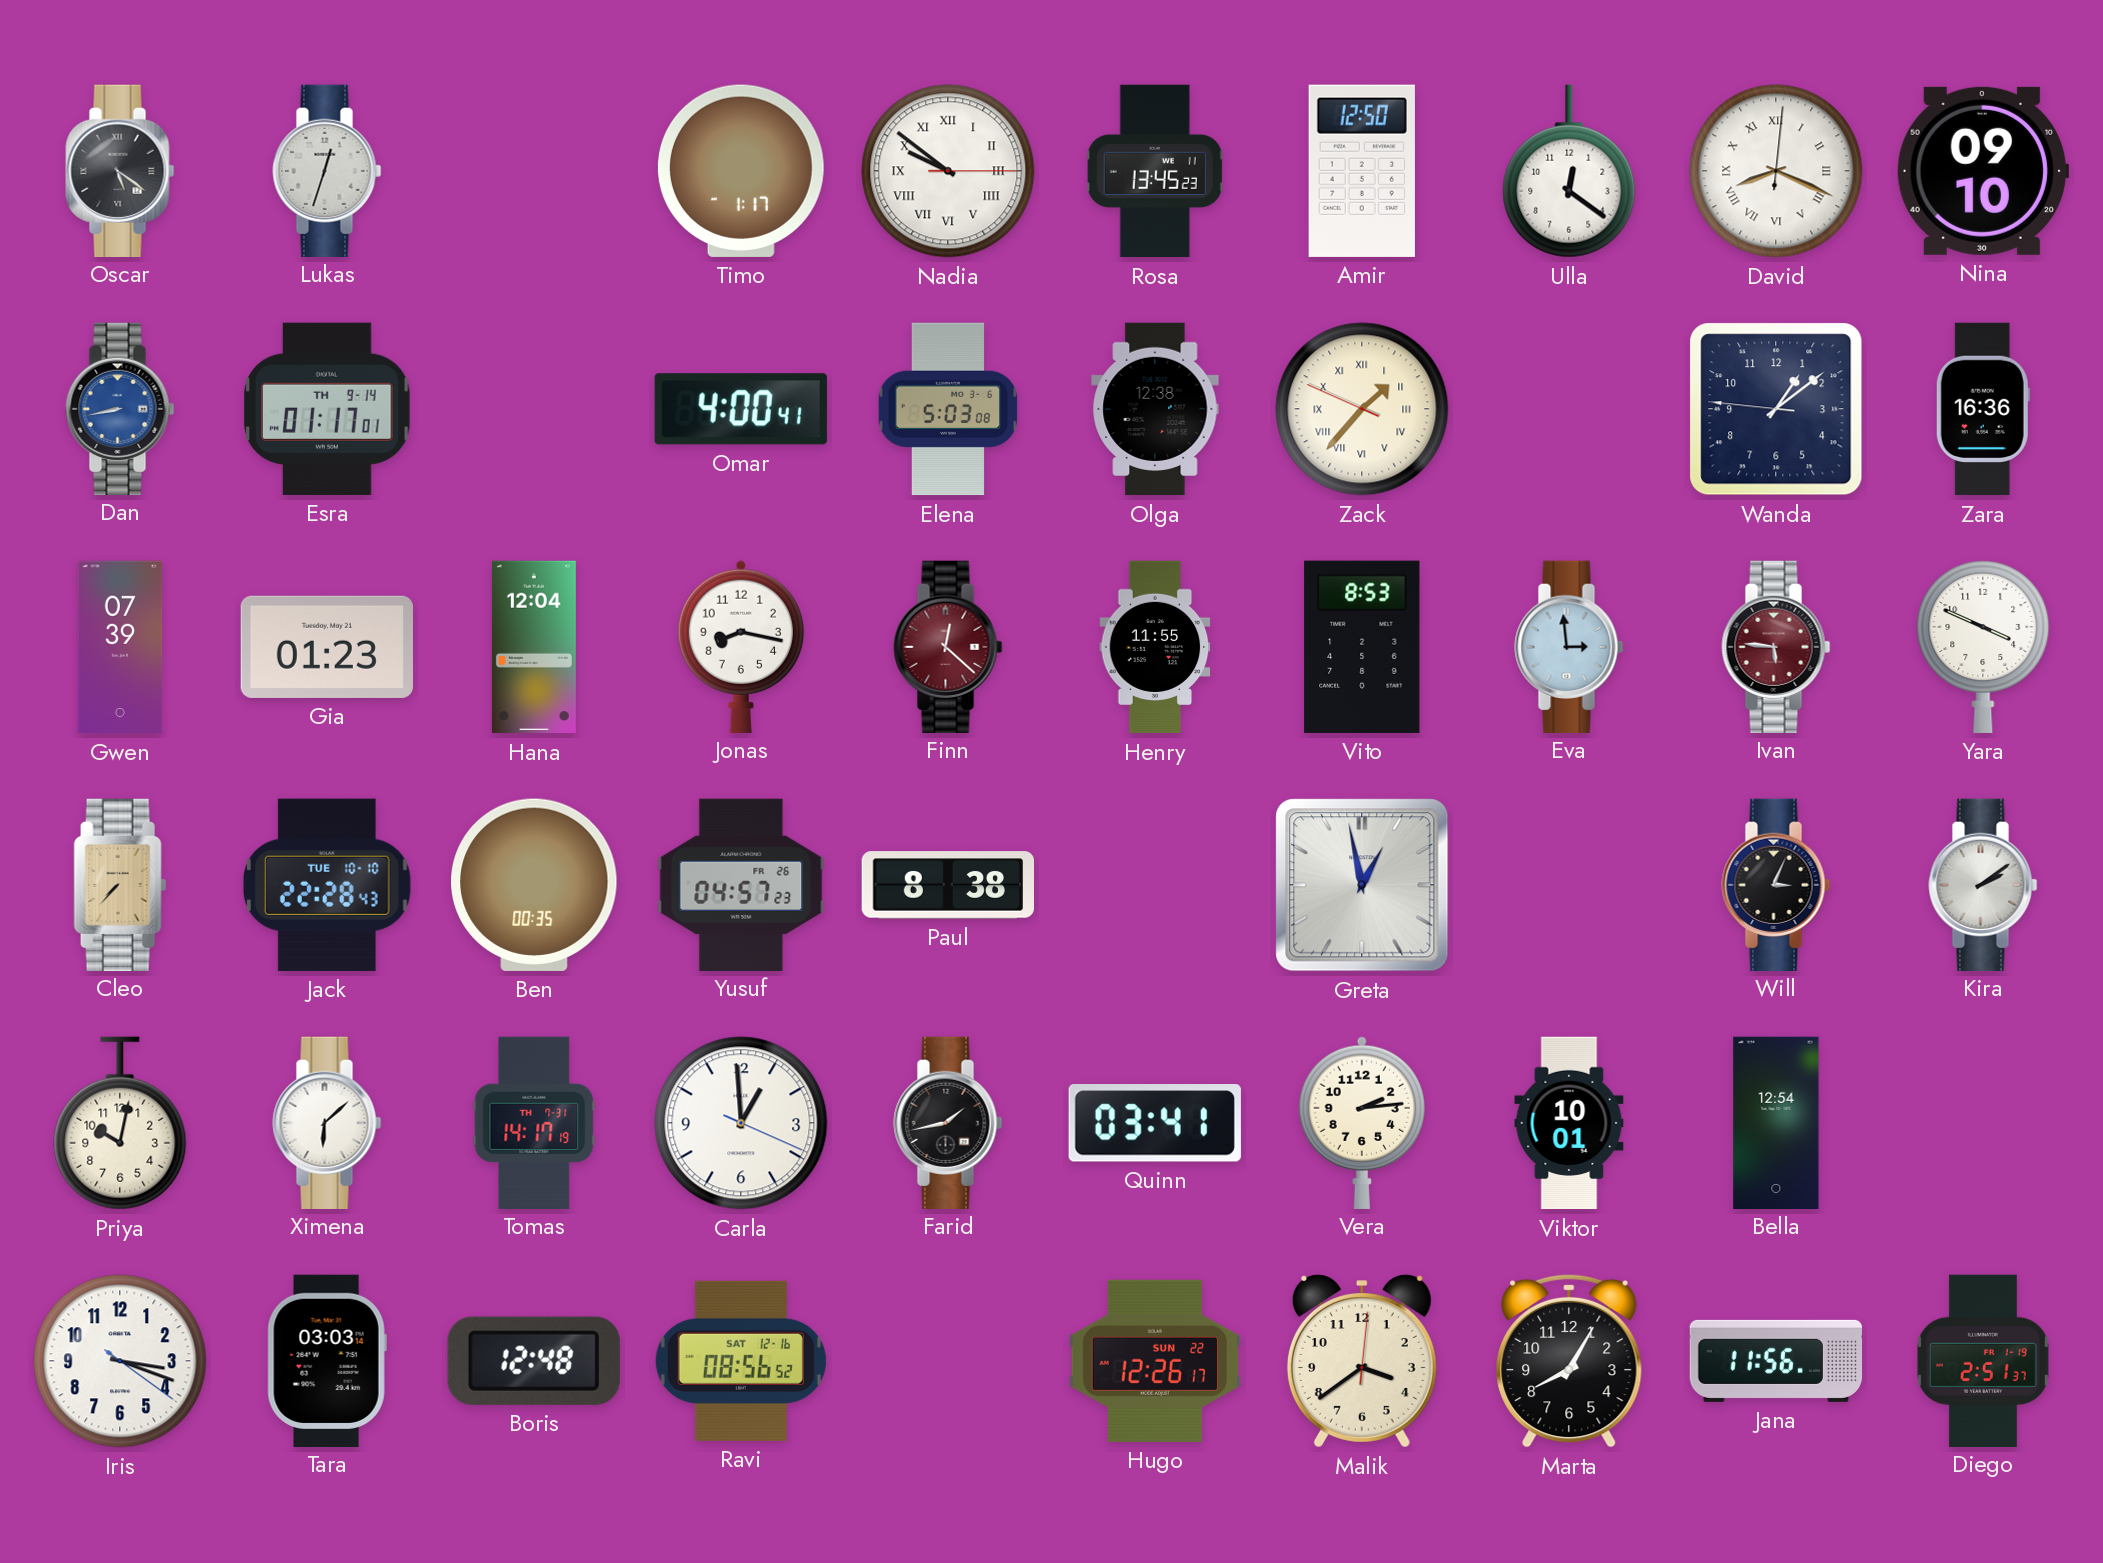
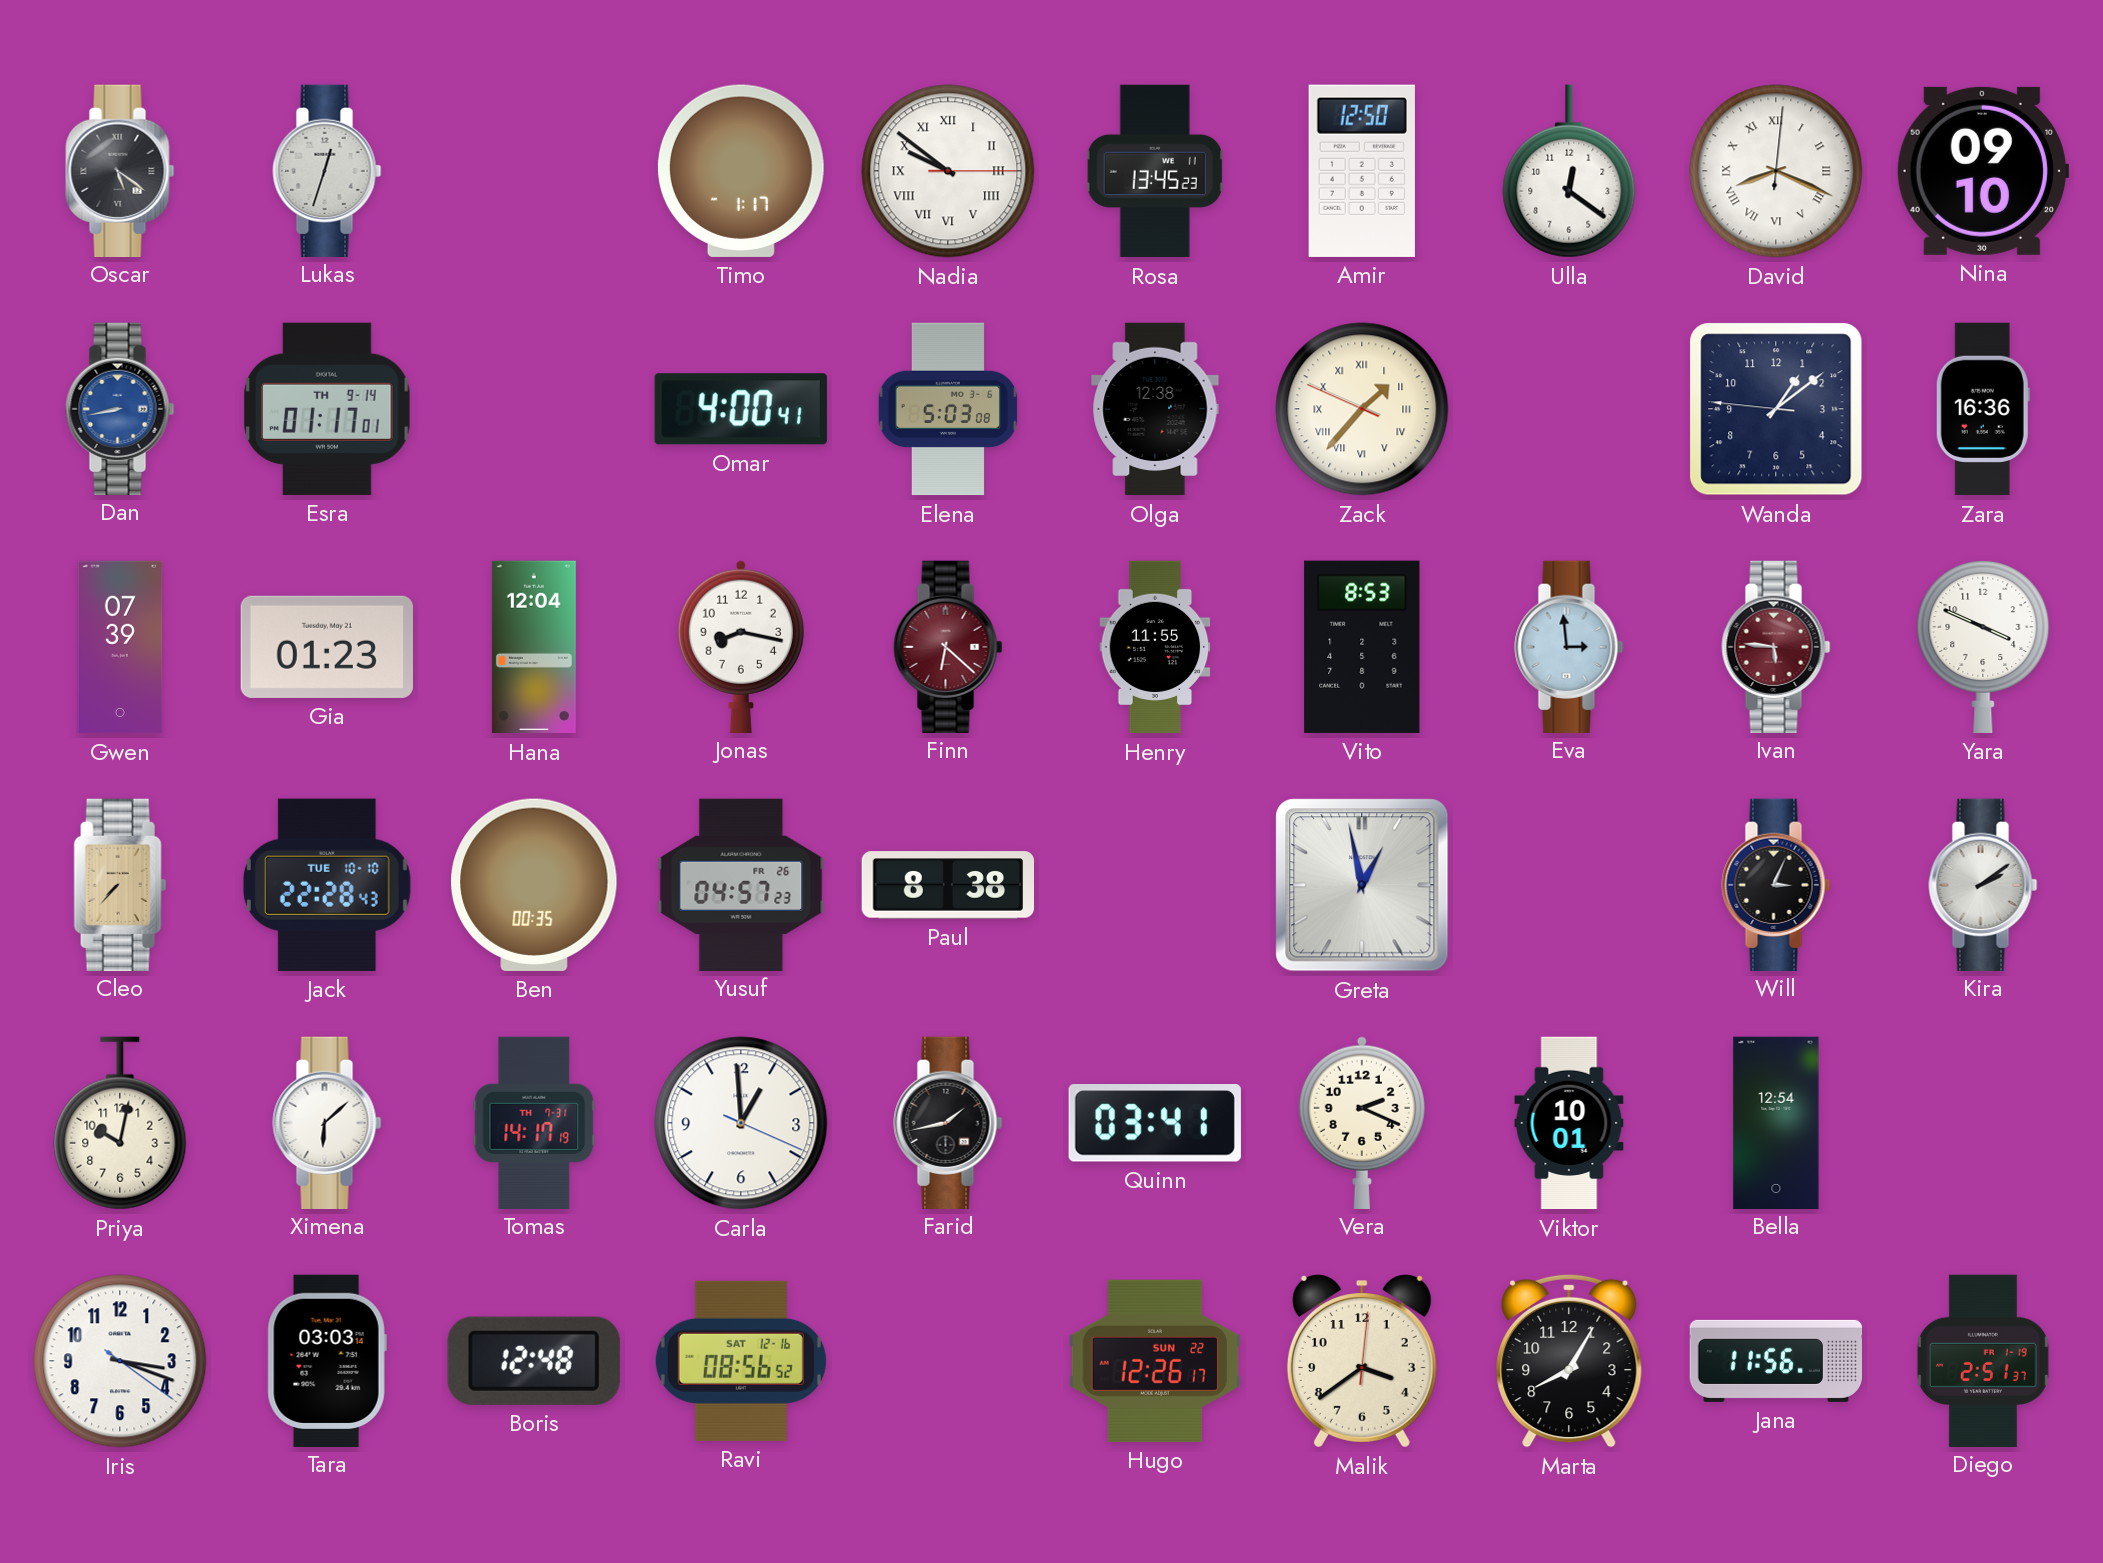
Finn: 12:22 -> 6:22
Vera: 2:14 -> 2:19
